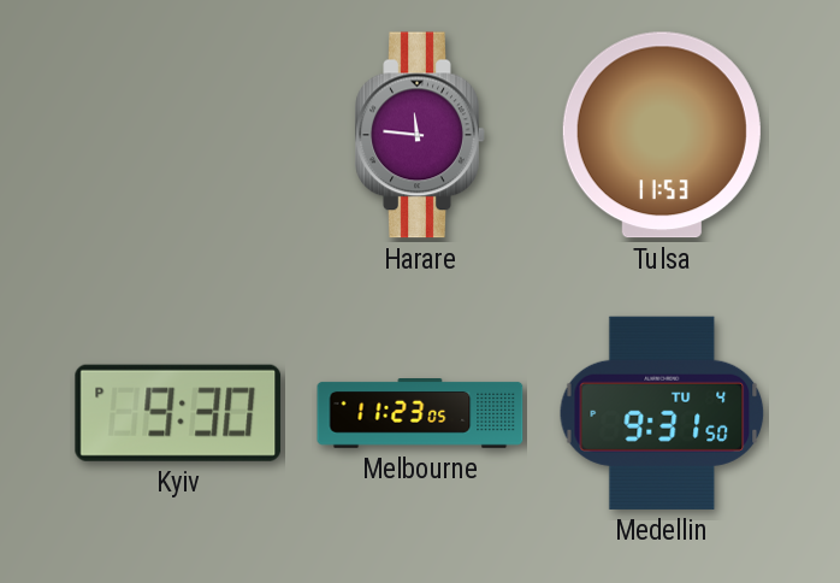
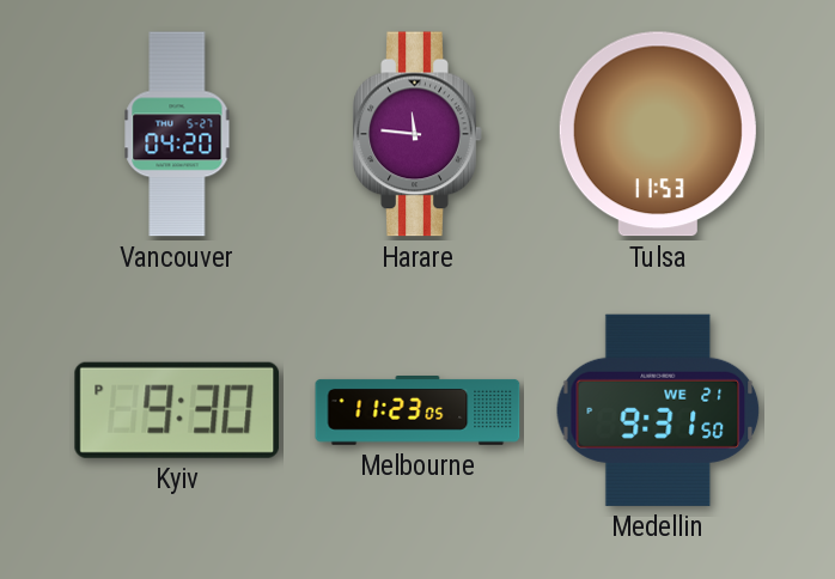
Vancouver: none -> 04:20
Medellin date: TU 4 -> WE 21
